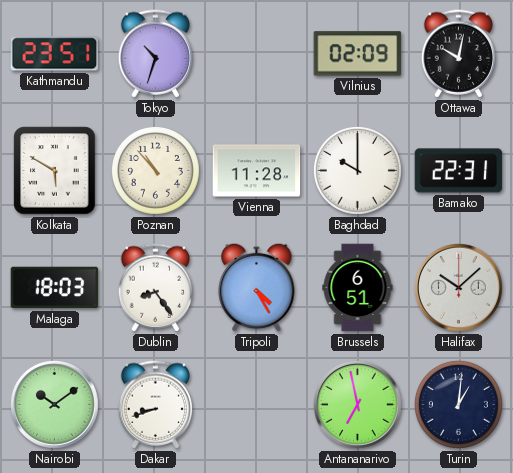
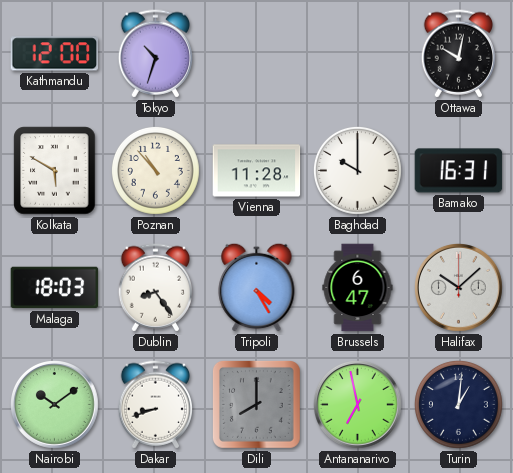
Kathmandu: 23:51 -> 12:00
Vilnius: 02:09 -> none
Bamako: 22:31 -> 16:31
Brussels: 6:51 -> 6:47
Dili: none -> 8:00
